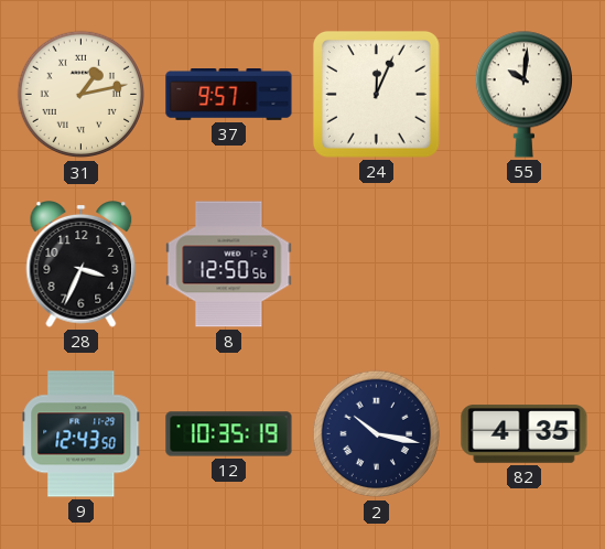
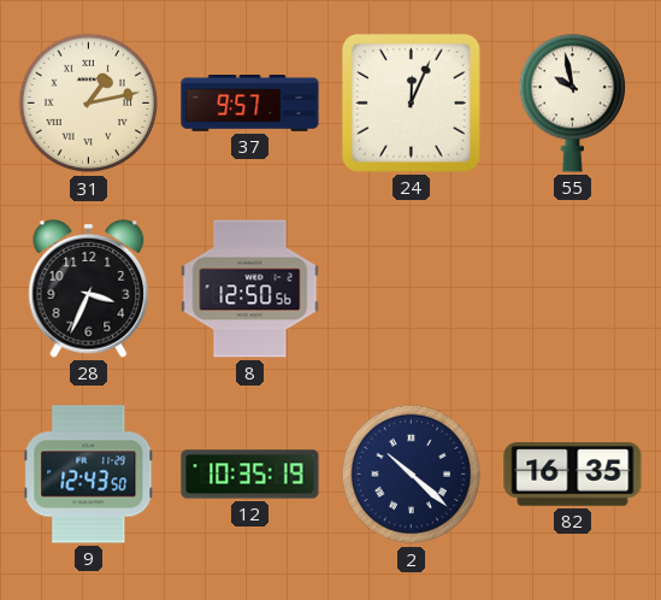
55: 10:01 -> 9:58
2: 10:17 -> 10:22
82: 4:35 -> 16:35
